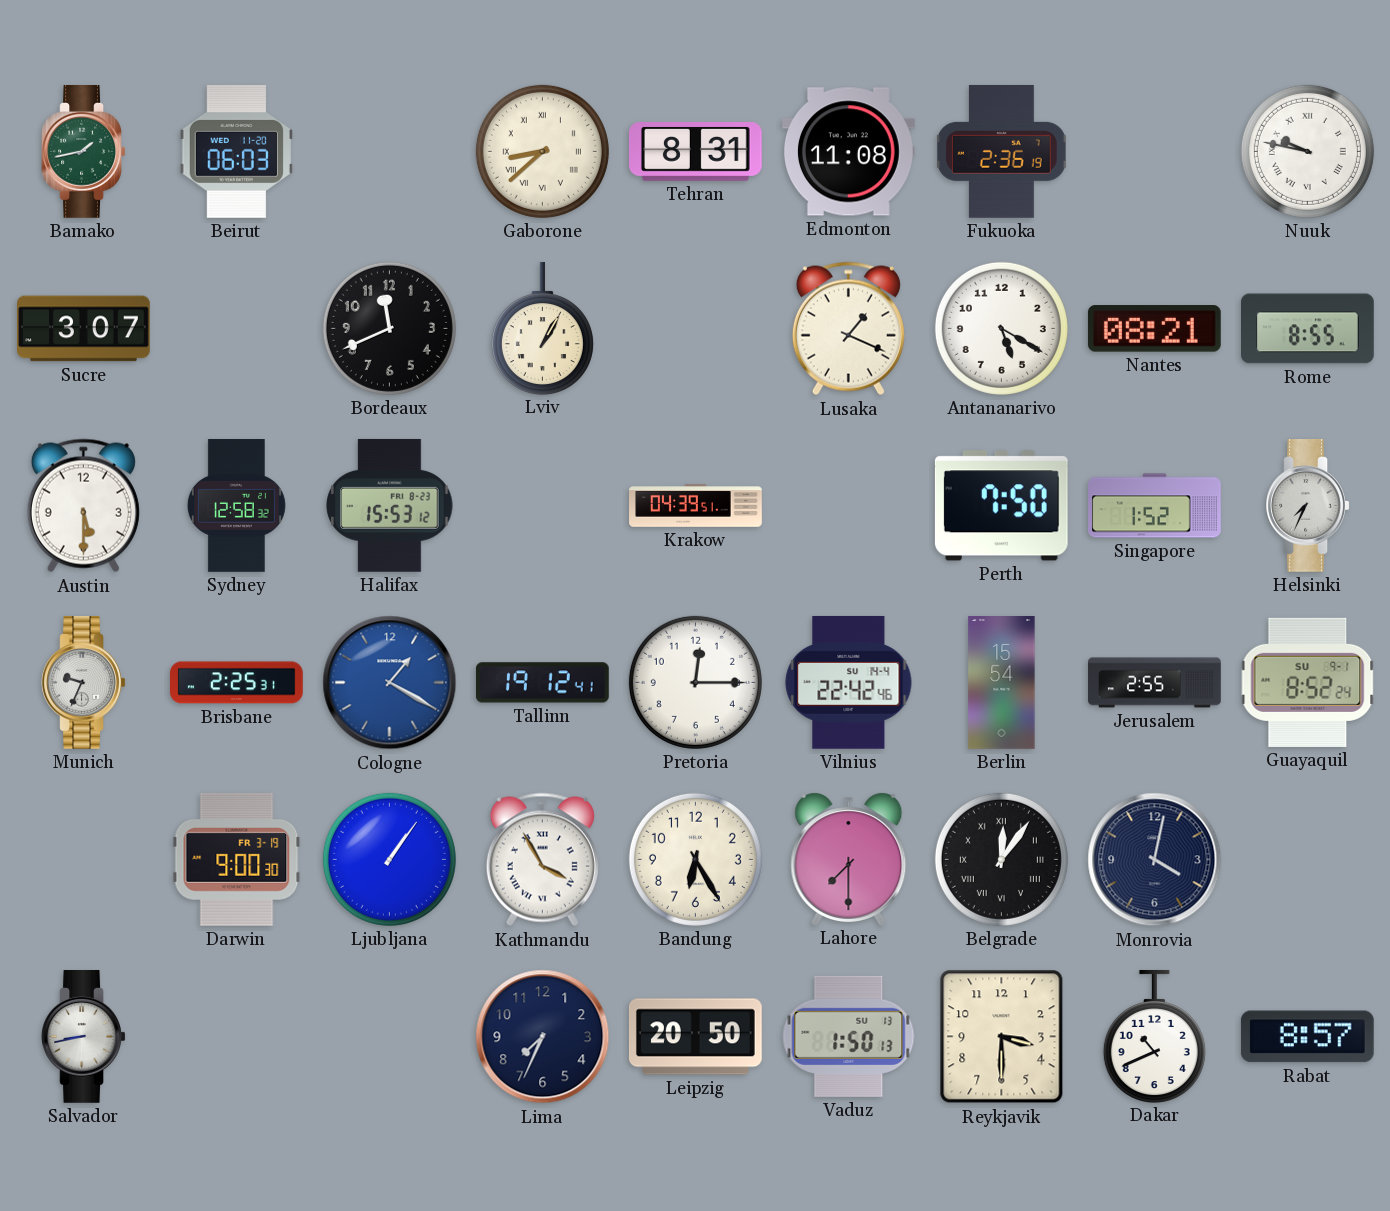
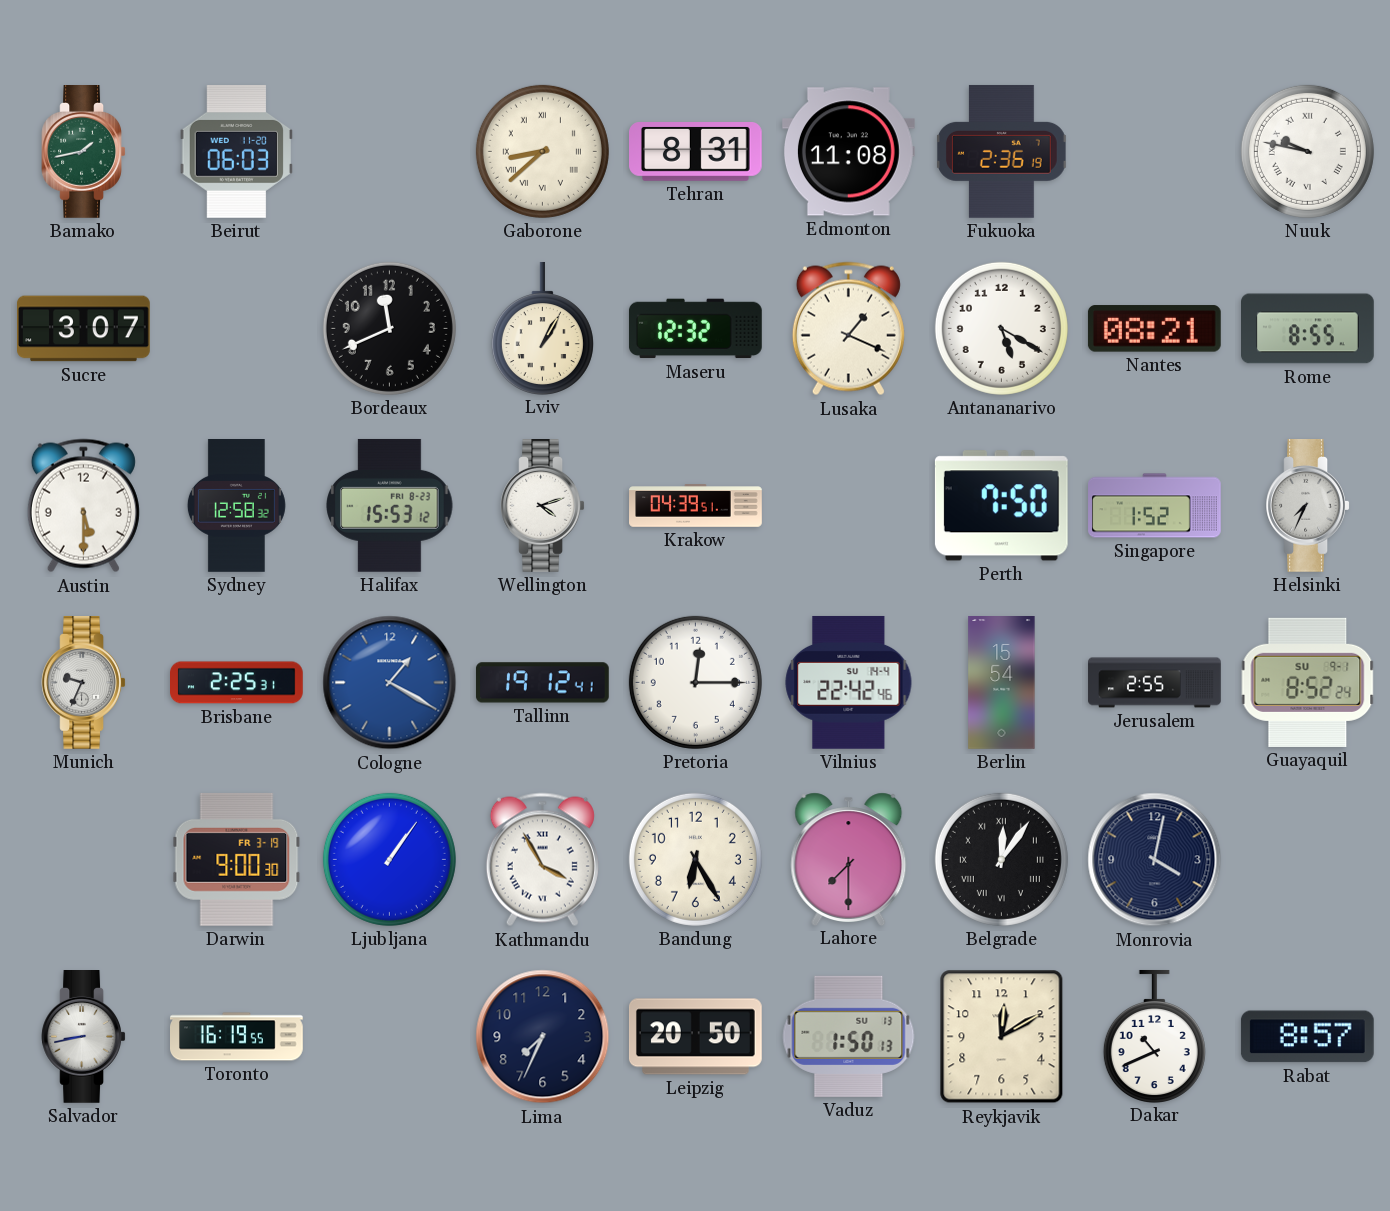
Maseru: none -> 12:32
Wellington: none -> 4:12
Toronto: none -> 16:19
Reykjavik: 3:30 -> 12:10
